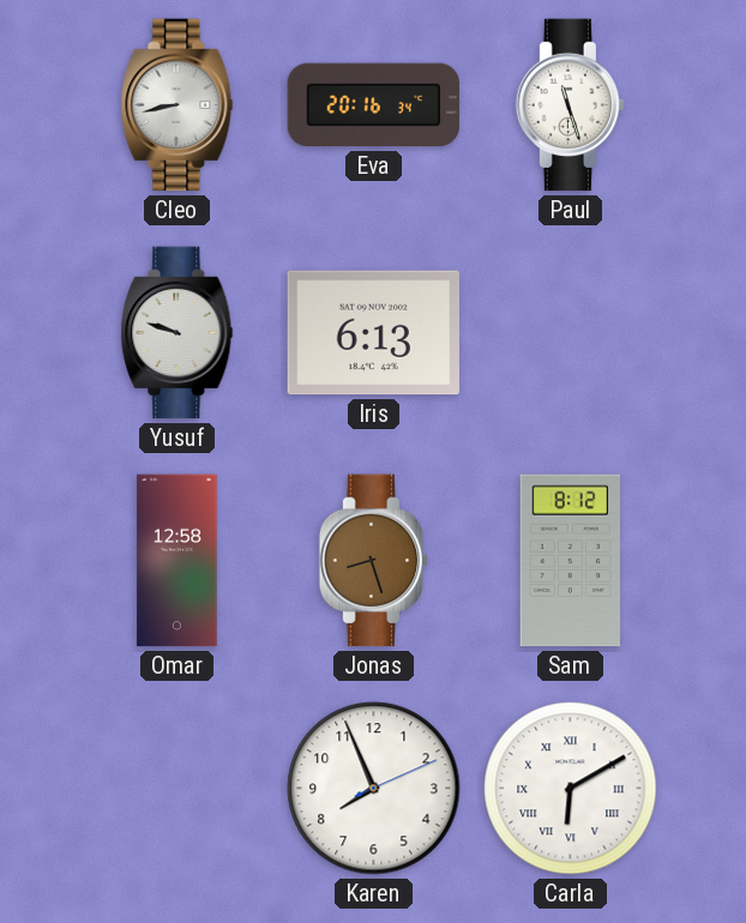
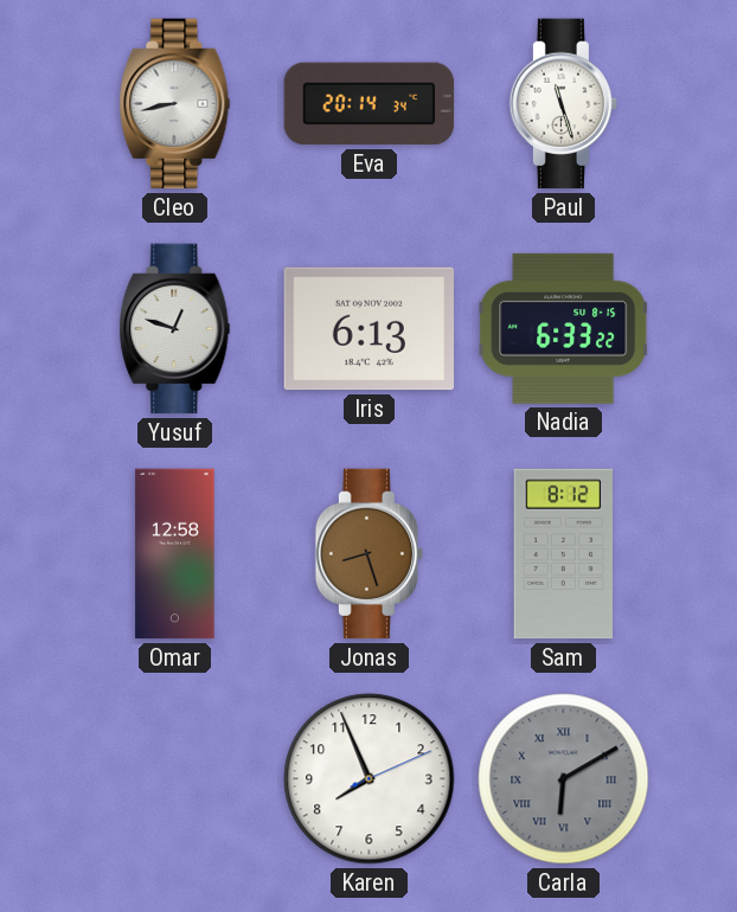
Eva: 20:16 -> 20:14
Yusuf: 9:48 -> 12:48
Nadia: none -> 6:33
Carla dial: white -> grey
